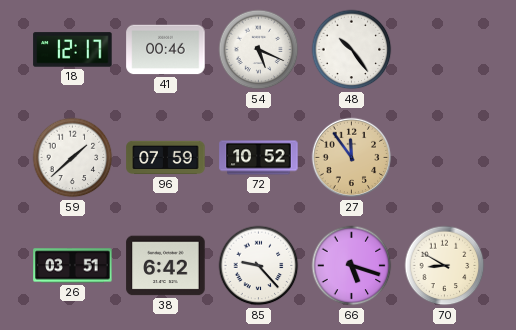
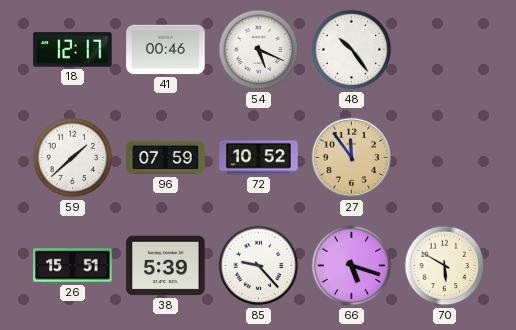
26: 03:51 -> 15:51
38: 6:42 -> 5:39
70: 8:50 -> 5:50
